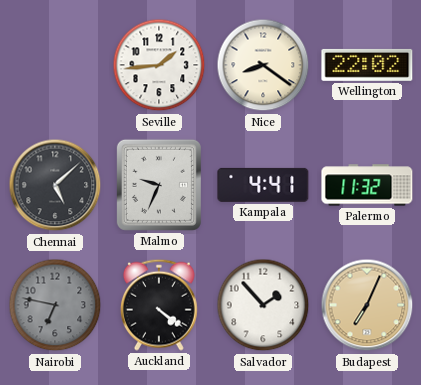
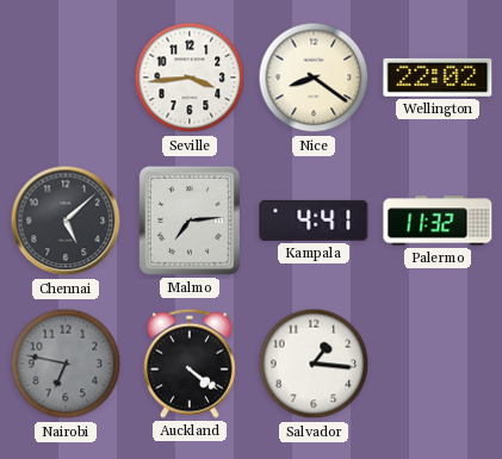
Seville: 1:44 -> 3:44
Malmo: 9:34 -> 7:14
Salvador: 1:53 -> 1:16
Budapest: 7:04 -> none
